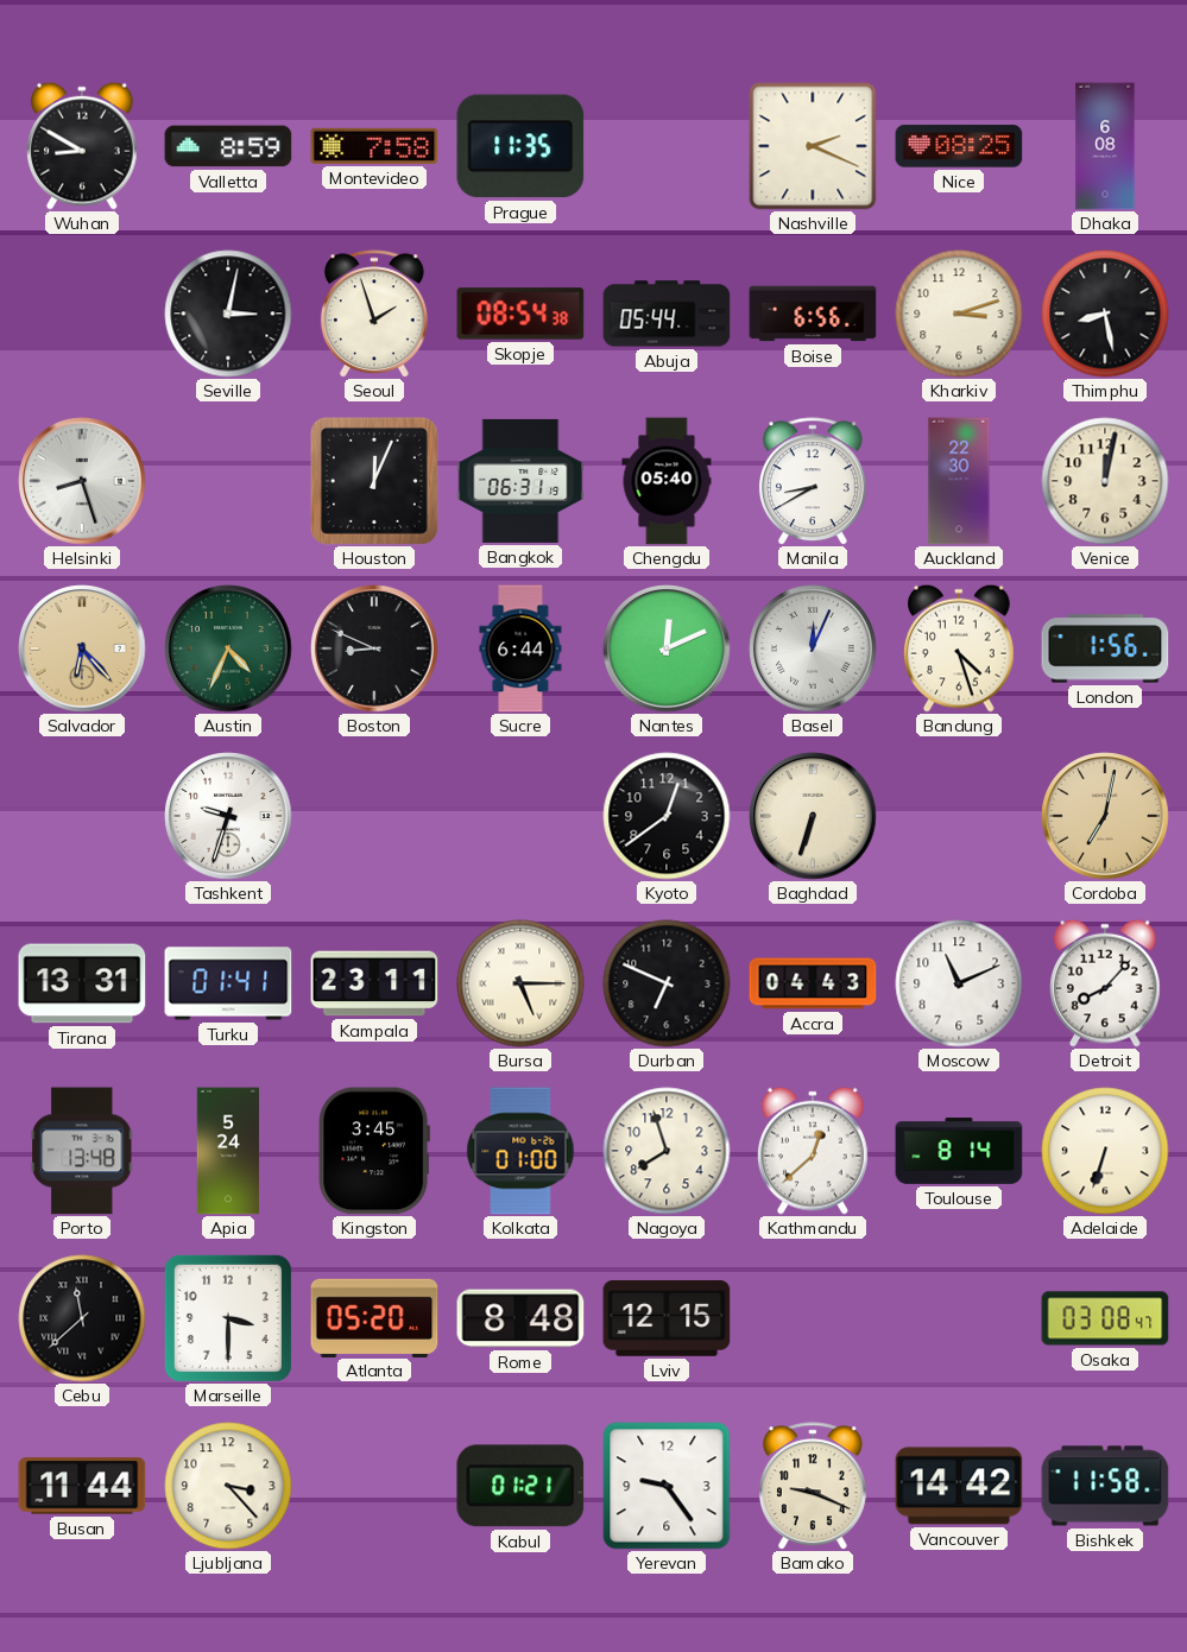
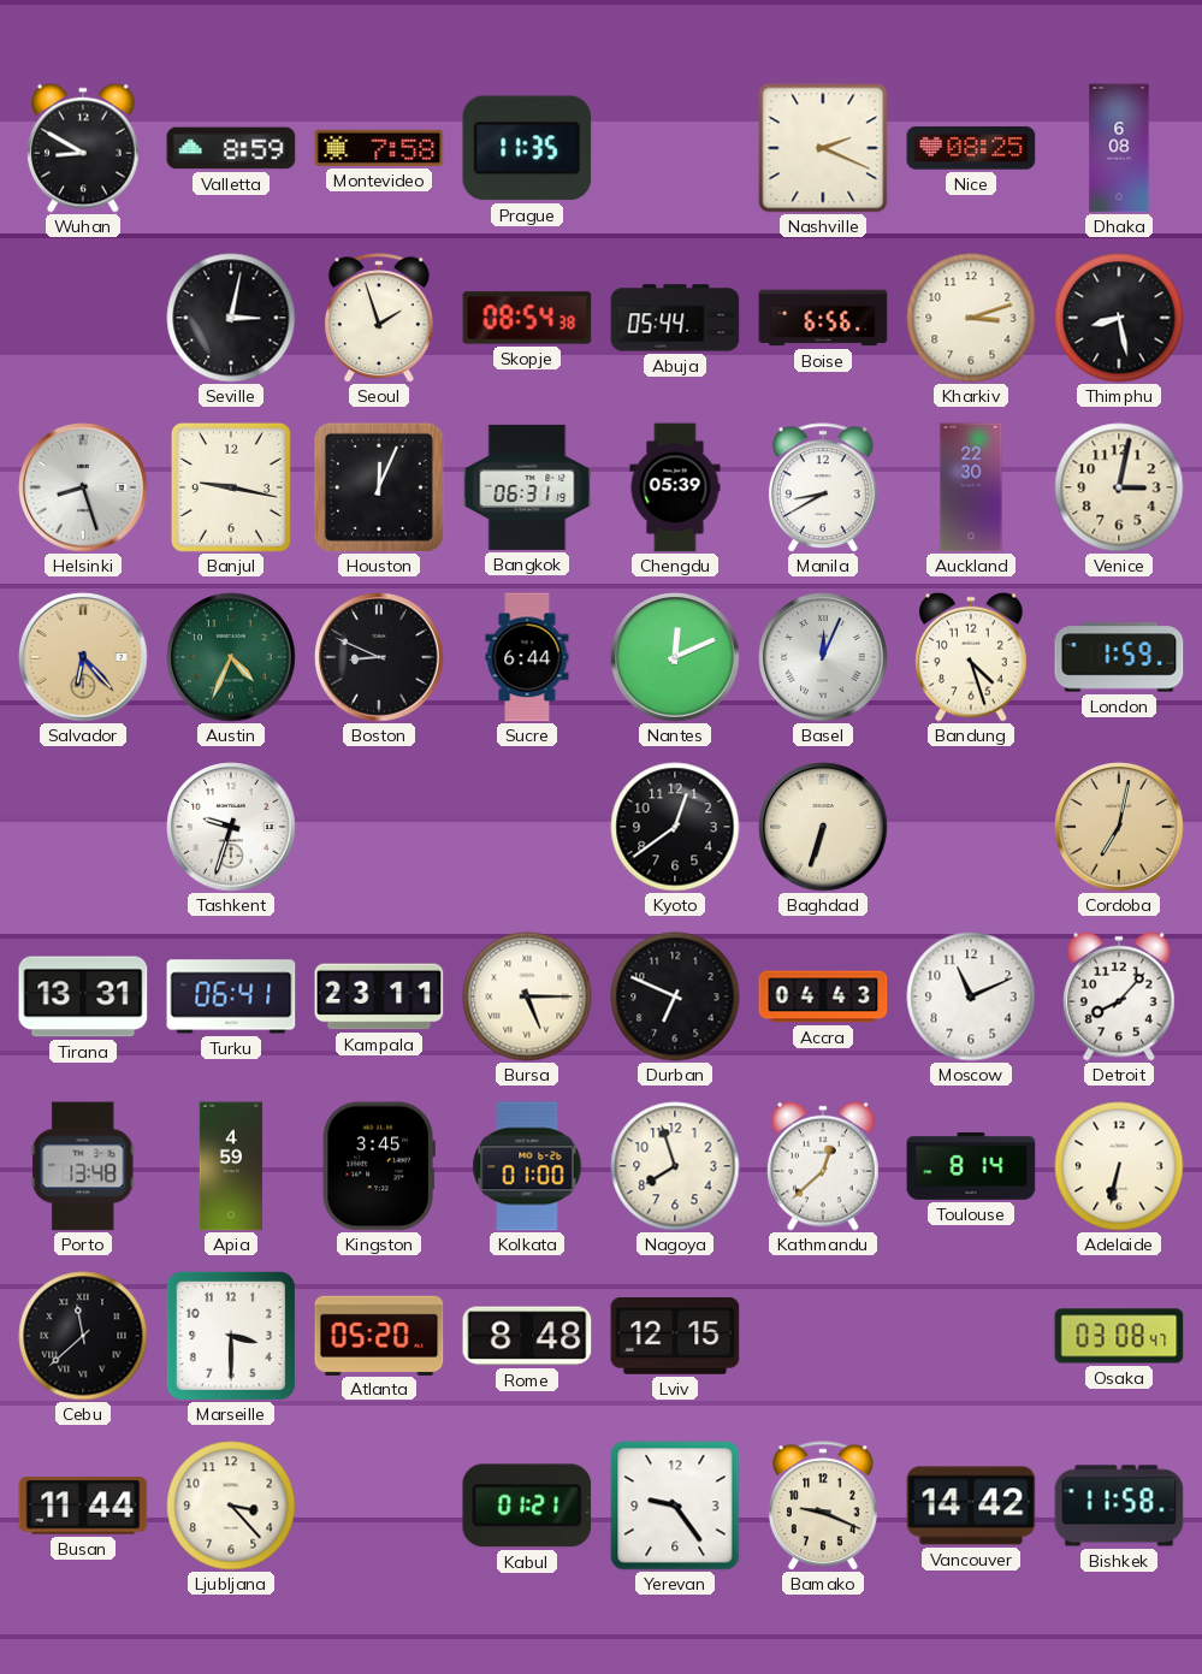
Banjul: none -> 9:17
Chengdu: 05:40 -> 05:39
Venice: 12:02 -> 3:02
London: 1:56 -> 1:59
Turku: 01:41 -> 06:41
Apia: 5:24 -> 4:59
Adelaide: 6:33 -> 6:32
